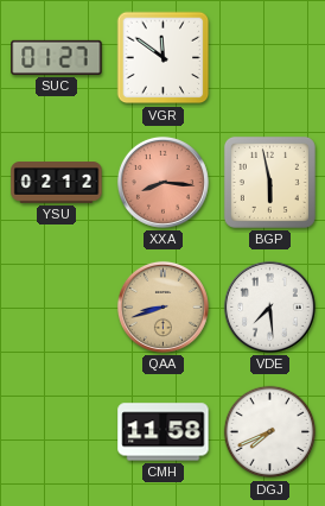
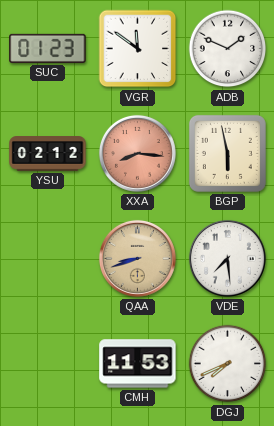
SUC: 01:27 -> 01:23
ADB: none -> 1:49
CMH: 11:58 -> 11:53
